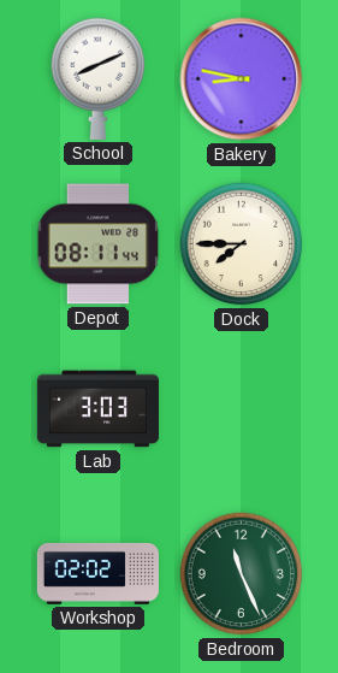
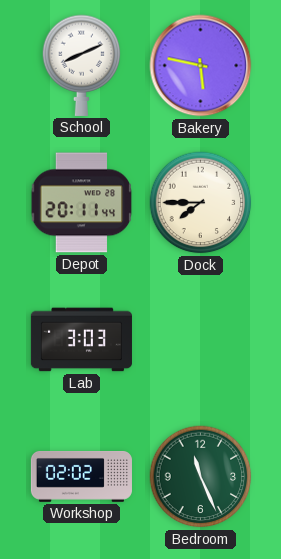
Bakery: 8:47 -> 5:47
Depot: 08:11 -> 20:11
